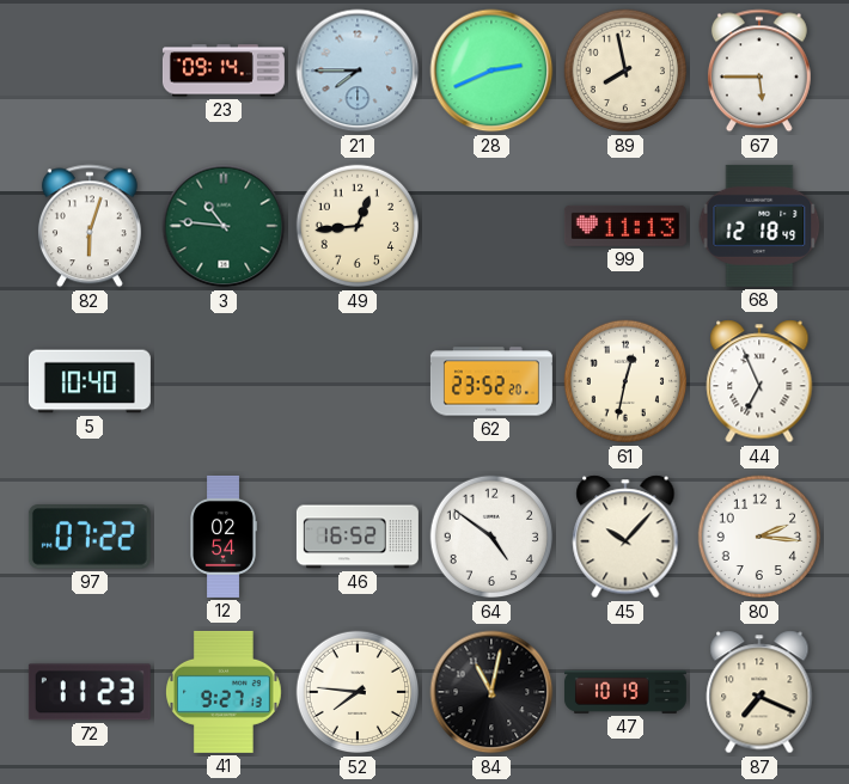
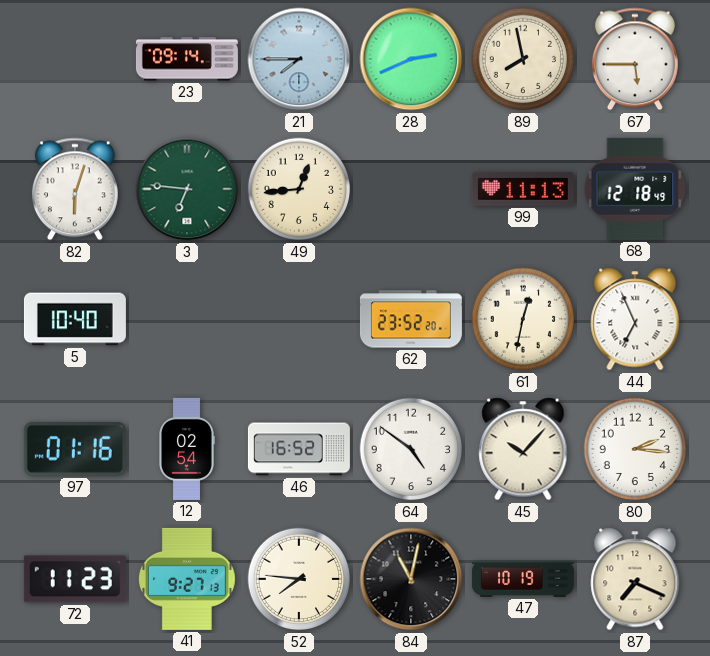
3: 10:46 -> 6:46
97: 07:22 -> 01:16
